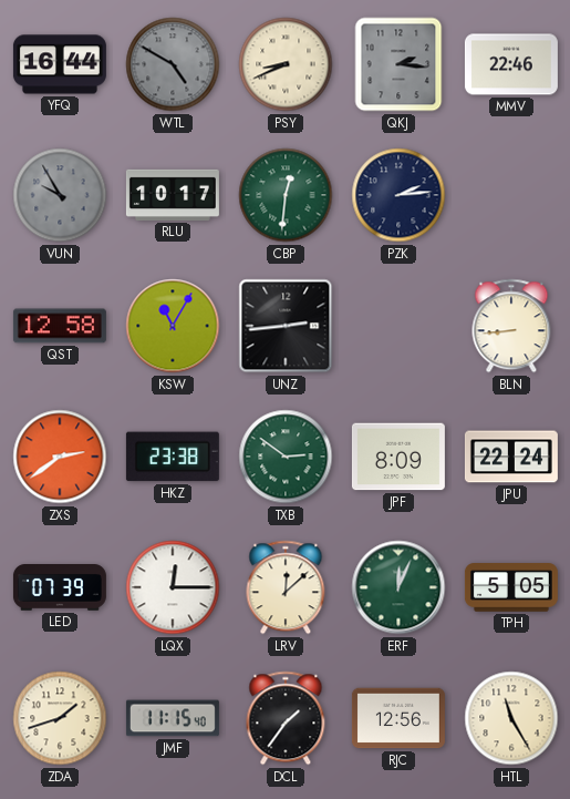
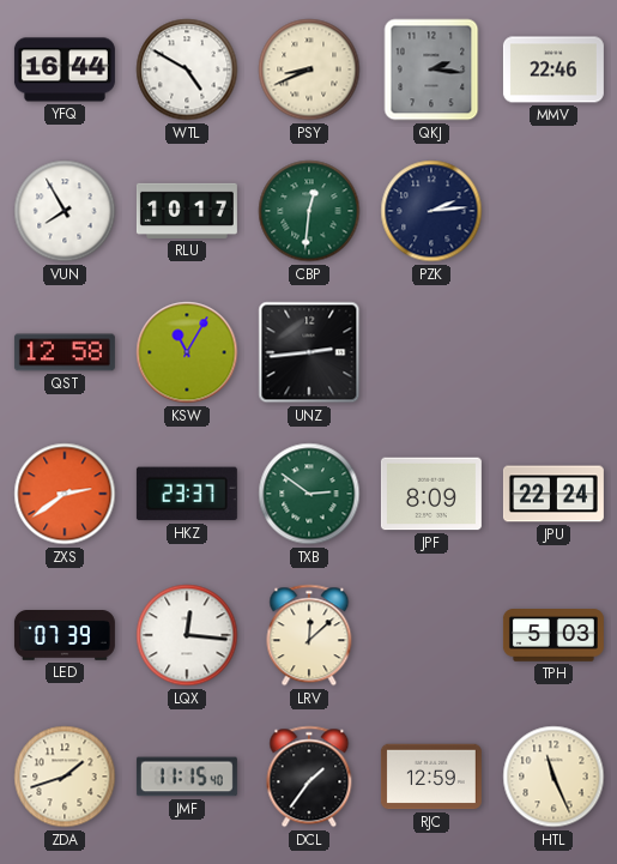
WTL dial: grey -> white
VUN: 9:55 -> 7:55
VUN dial: grey -> white
BLN: 8:44 -> none
HKZ: 23:38 -> 23:37
LQX: 12:15 -> 12:16
ERF: 12:04 -> none
TPH: 5:05 -> 5:03
RJC: 12:56 -> 12:59
HTL: 11:25 -> 11:26
